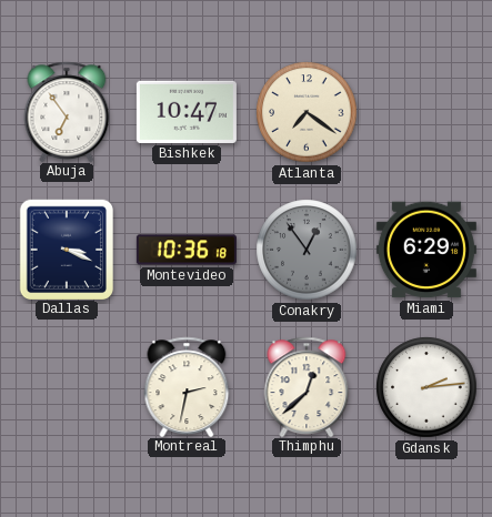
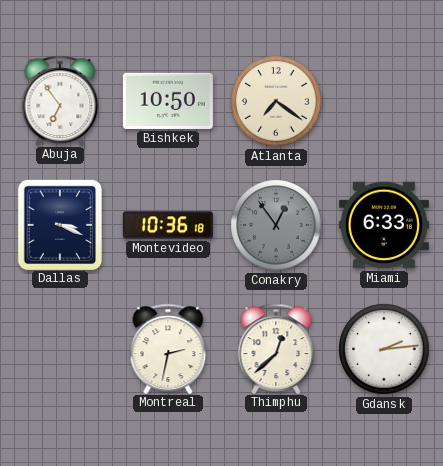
Bishkek: 10:47 -> 10:50
Miami: 6:29 -> 6:33
